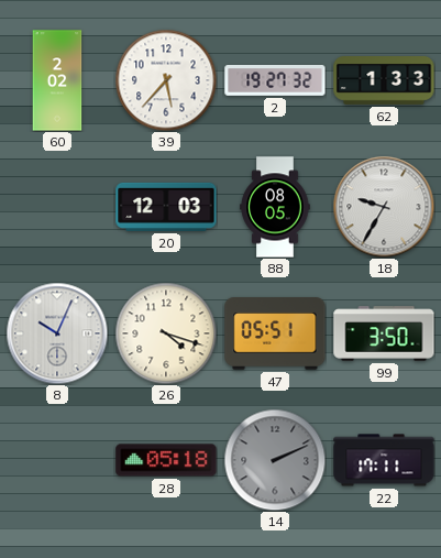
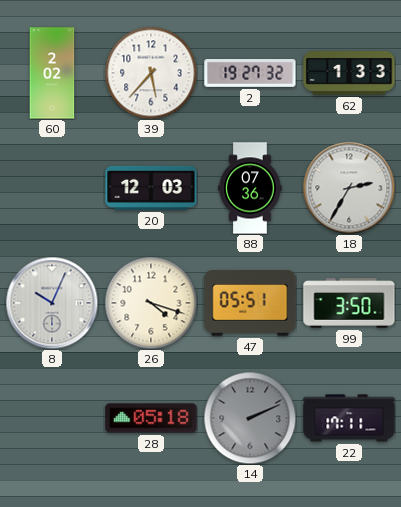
88: 08:05 -> 07:36
18: 9:35 -> 2:35
